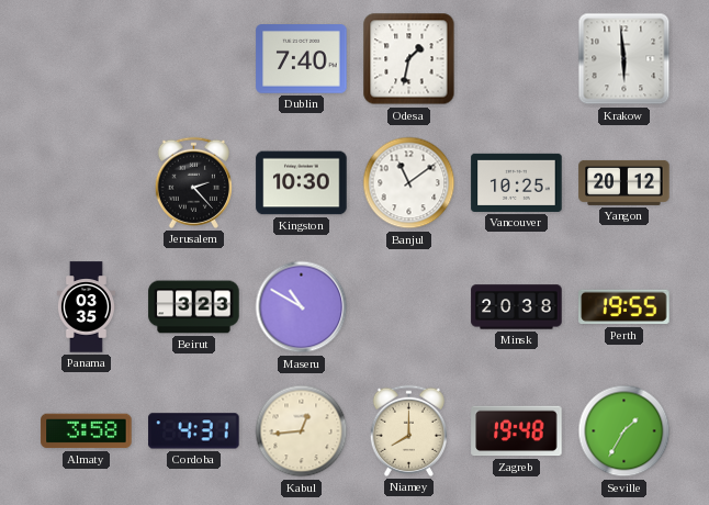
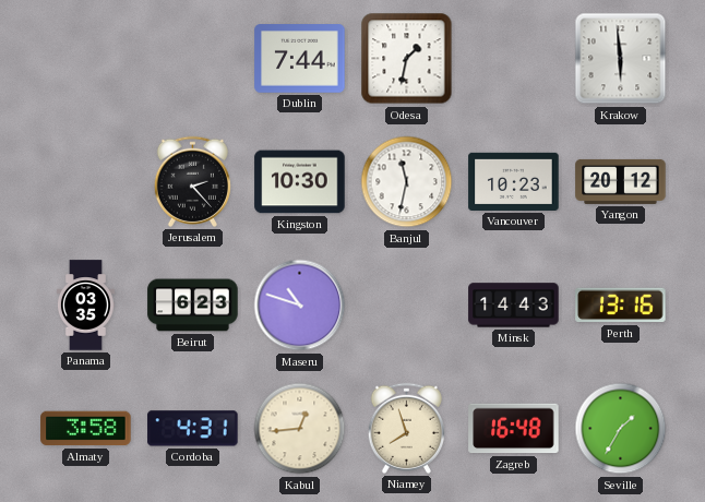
Dublin: 7:40 -> 7:44
Banjul: 11:09 -> 11:32
Vancouver: 10:25 -> 10:23
Beirut: 3:23 -> 6:23
Maseru: 10:50 -> 10:48
Minsk: 20:38 -> 14:43
Perth: 19:55 -> 13:16
Niamey: 8:00 -> 7:57
Zagreb: 19:48 -> 16:48
